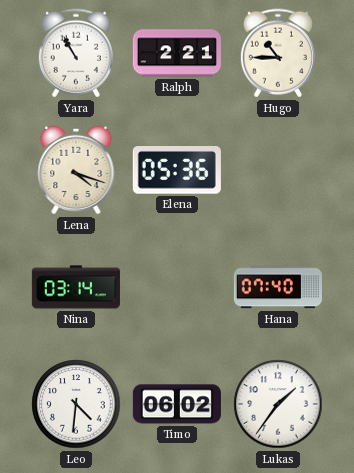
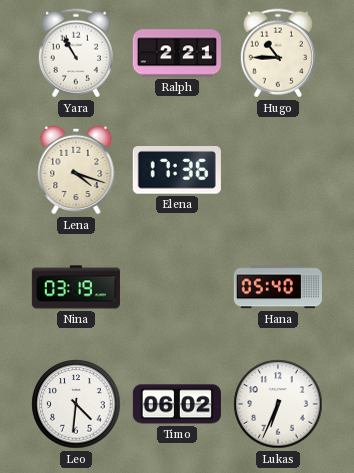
Elena: 05:36 -> 17:36
Nina: 03:14 -> 03:19
Hana: 07:40 -> 05:40
Lukas: 1:36 -> 6:34
